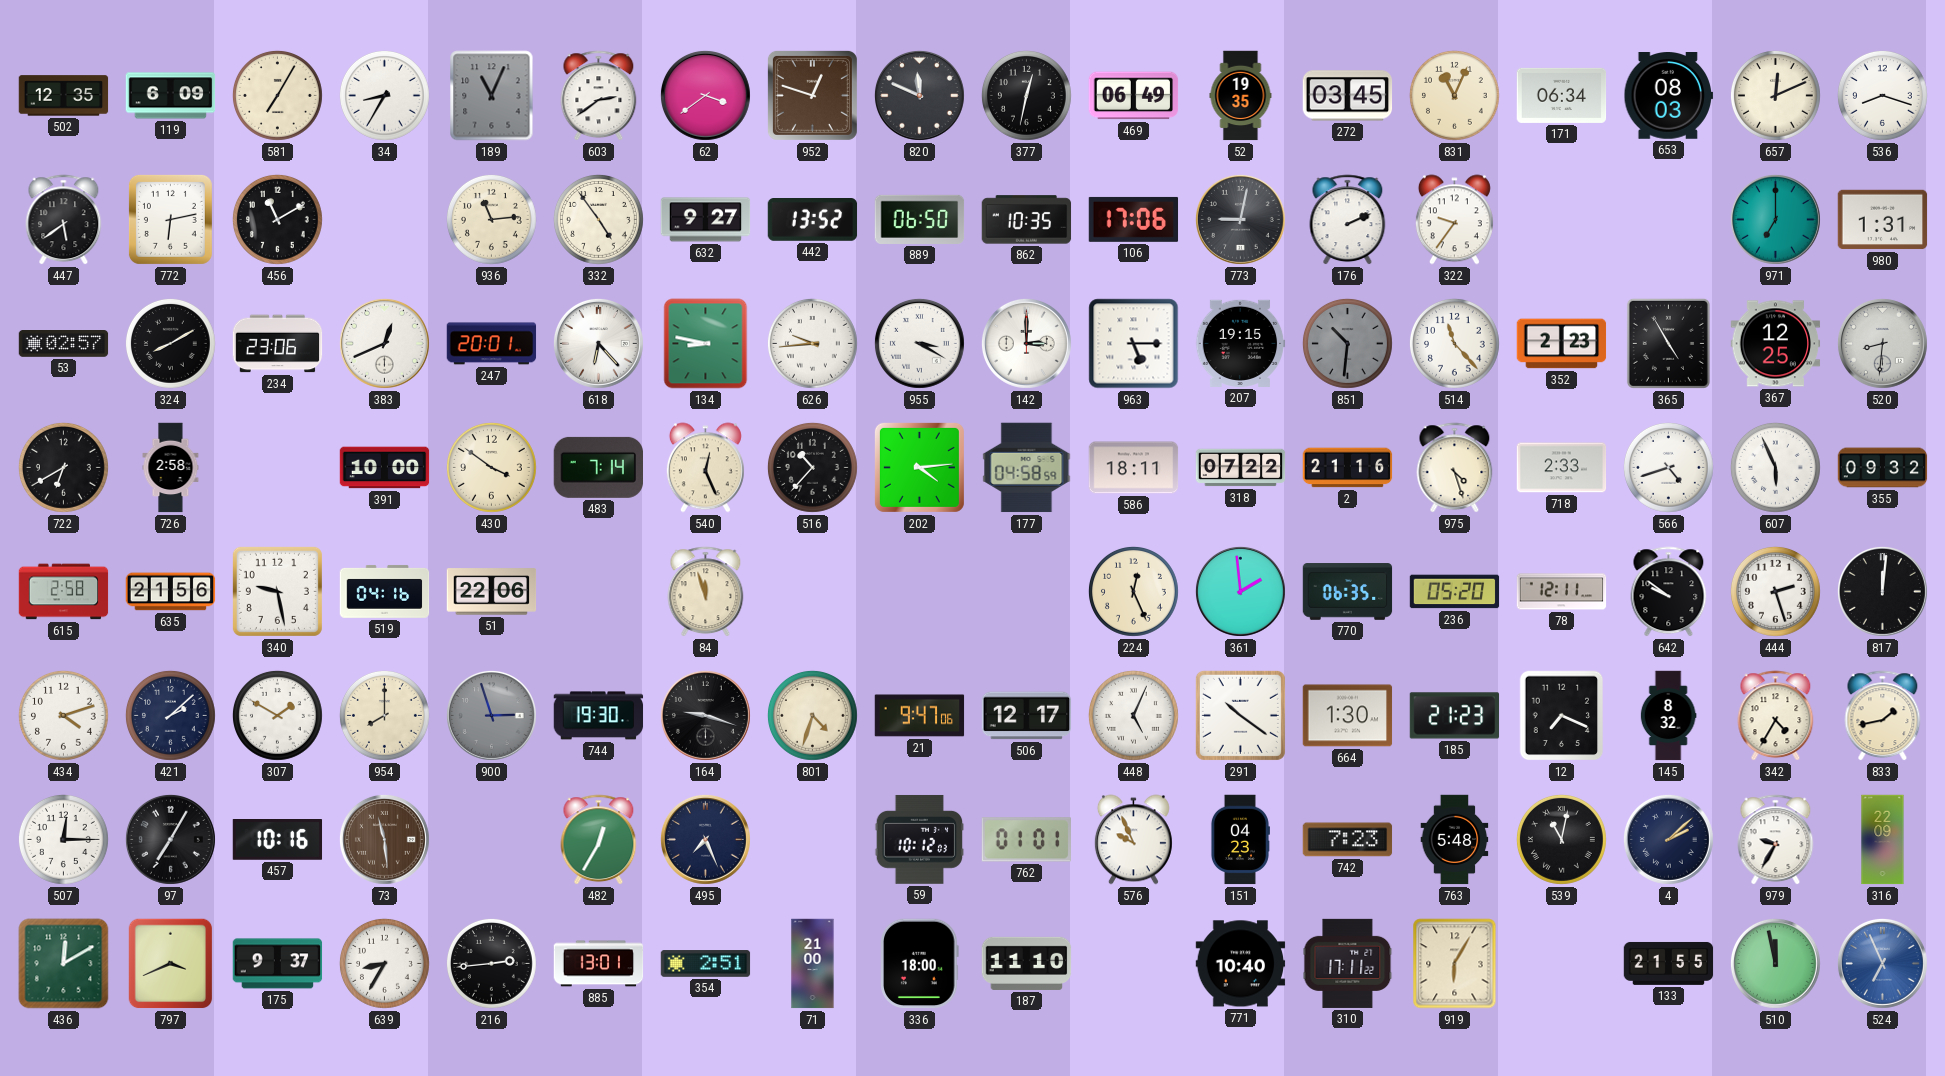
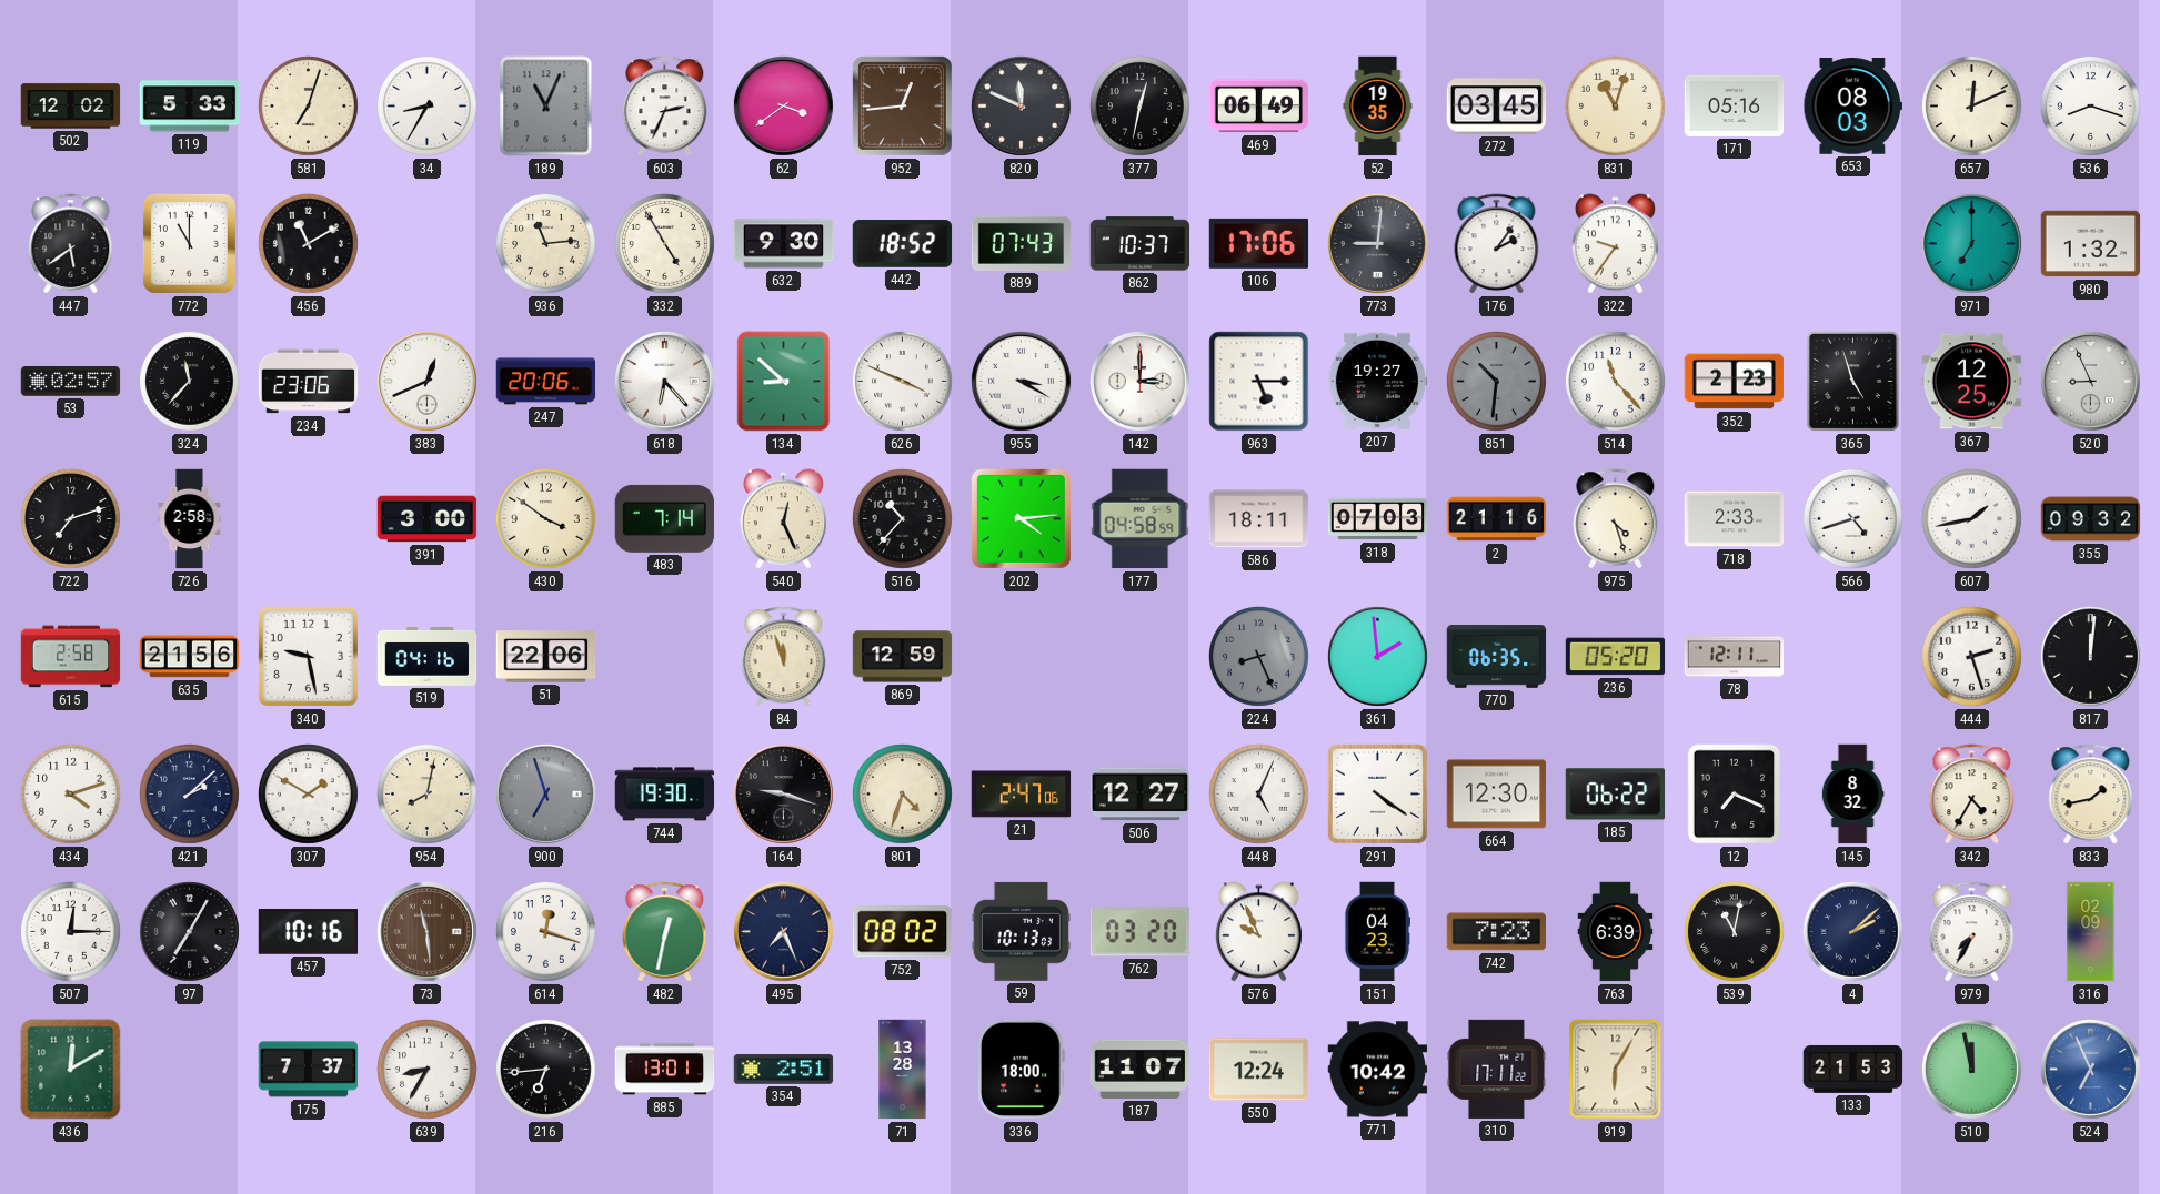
502: 12:35 -> 12:02
119: 6:09 -> 5:33
581: 7:05 -> 7:03
603: 2:39 -> 2:34
952: 12:48 -> 12:44
831: 11:04 -> 11:03
171: 06:34 -> 05:16
772: 6:13 -> 11:00
332: 4:54 -> 4:55
632: 9:27 -> 9:30
442: 13:52 -> 18:52
889: 06:50 -> 07:43
862: 10:35 -> 10:37
773: 9:02 -> 9:01
176: 2:11 -> 2:06
980: 1:31 -> 1:32
324: 8:10 -> 11:37
247: 20:01 -> 20:06
134: 8:47 -> 8:52
626: 9:44 -> 3:49
207: 19:15 -> 19:27
365: 4:55 -> 4:57
520: 8:31 -> 8:56
722: 6:40 -> 7:12
391: 10:00 -> 3:00
318: 07:22 -> 07:03
607: 5:56 -> 1:43
869: none -> 12:59
224: 12:26 -> 8:26
224 dial: cream -> grey
642: 9:51 -> none
954: 8:00 -> 8:02
900: 2:57 -> 6:57
21: 9:47 -> 2:47
506: 12:17 -> 12:27
291: 10:21 -> 4:21
664: 1:30 -> 12:30
185: 21:23 -> 06:22
614: none -> 12:18
482: 12:35 -> 12:32
752: none -> 08:02
59: 10:12 -> 10:13
762: 01:01 -> 03:20
763: 5:48 -> 6:39
979: 9:35 -> 7:35
316: 22:09 -> 02:09
797: 3:41 -> none
175: 9:37 -> 7:37
216: 2:44 -> 6:44
71: 21:00 -> 13:28
187: 11:10 -> 11:07
550: none -> 12:24
771: 10:40 -> 10:42
133: 21:55 -> 21:53
